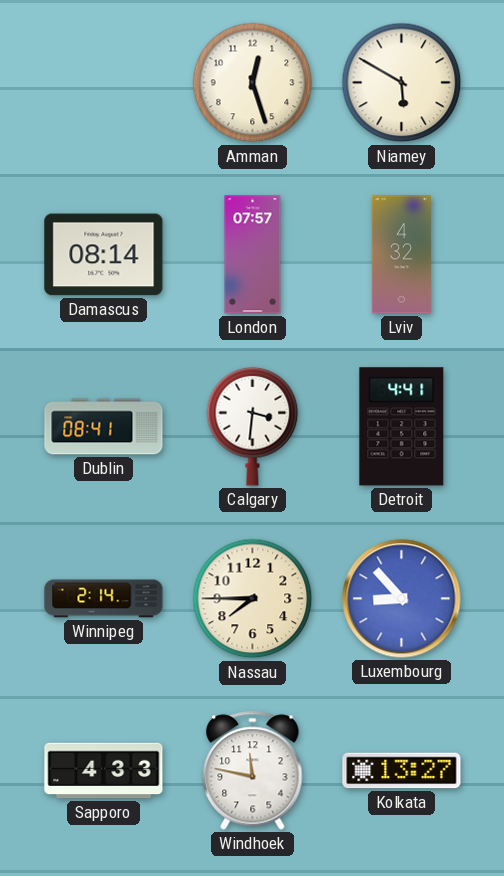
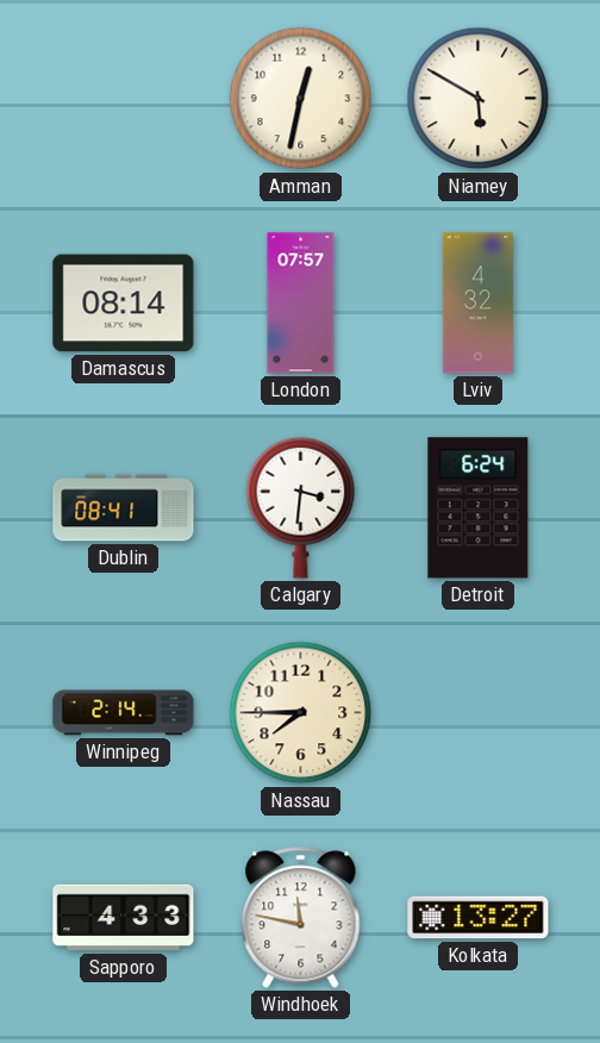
Amman: 12:27 -> 12:32
Detroit: 4:41 -> 6:24
Luxembourg: 8:53 -> none
